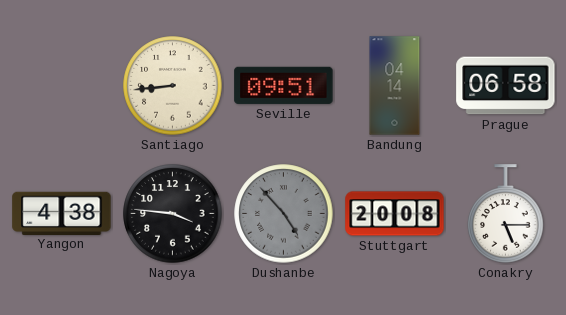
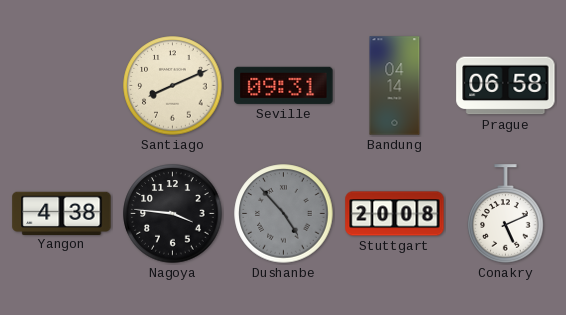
Santiago: 8:44 -> 8:11
Seville: 09:51 -> 09:31
Conakry: 5:15 -> 5:11
